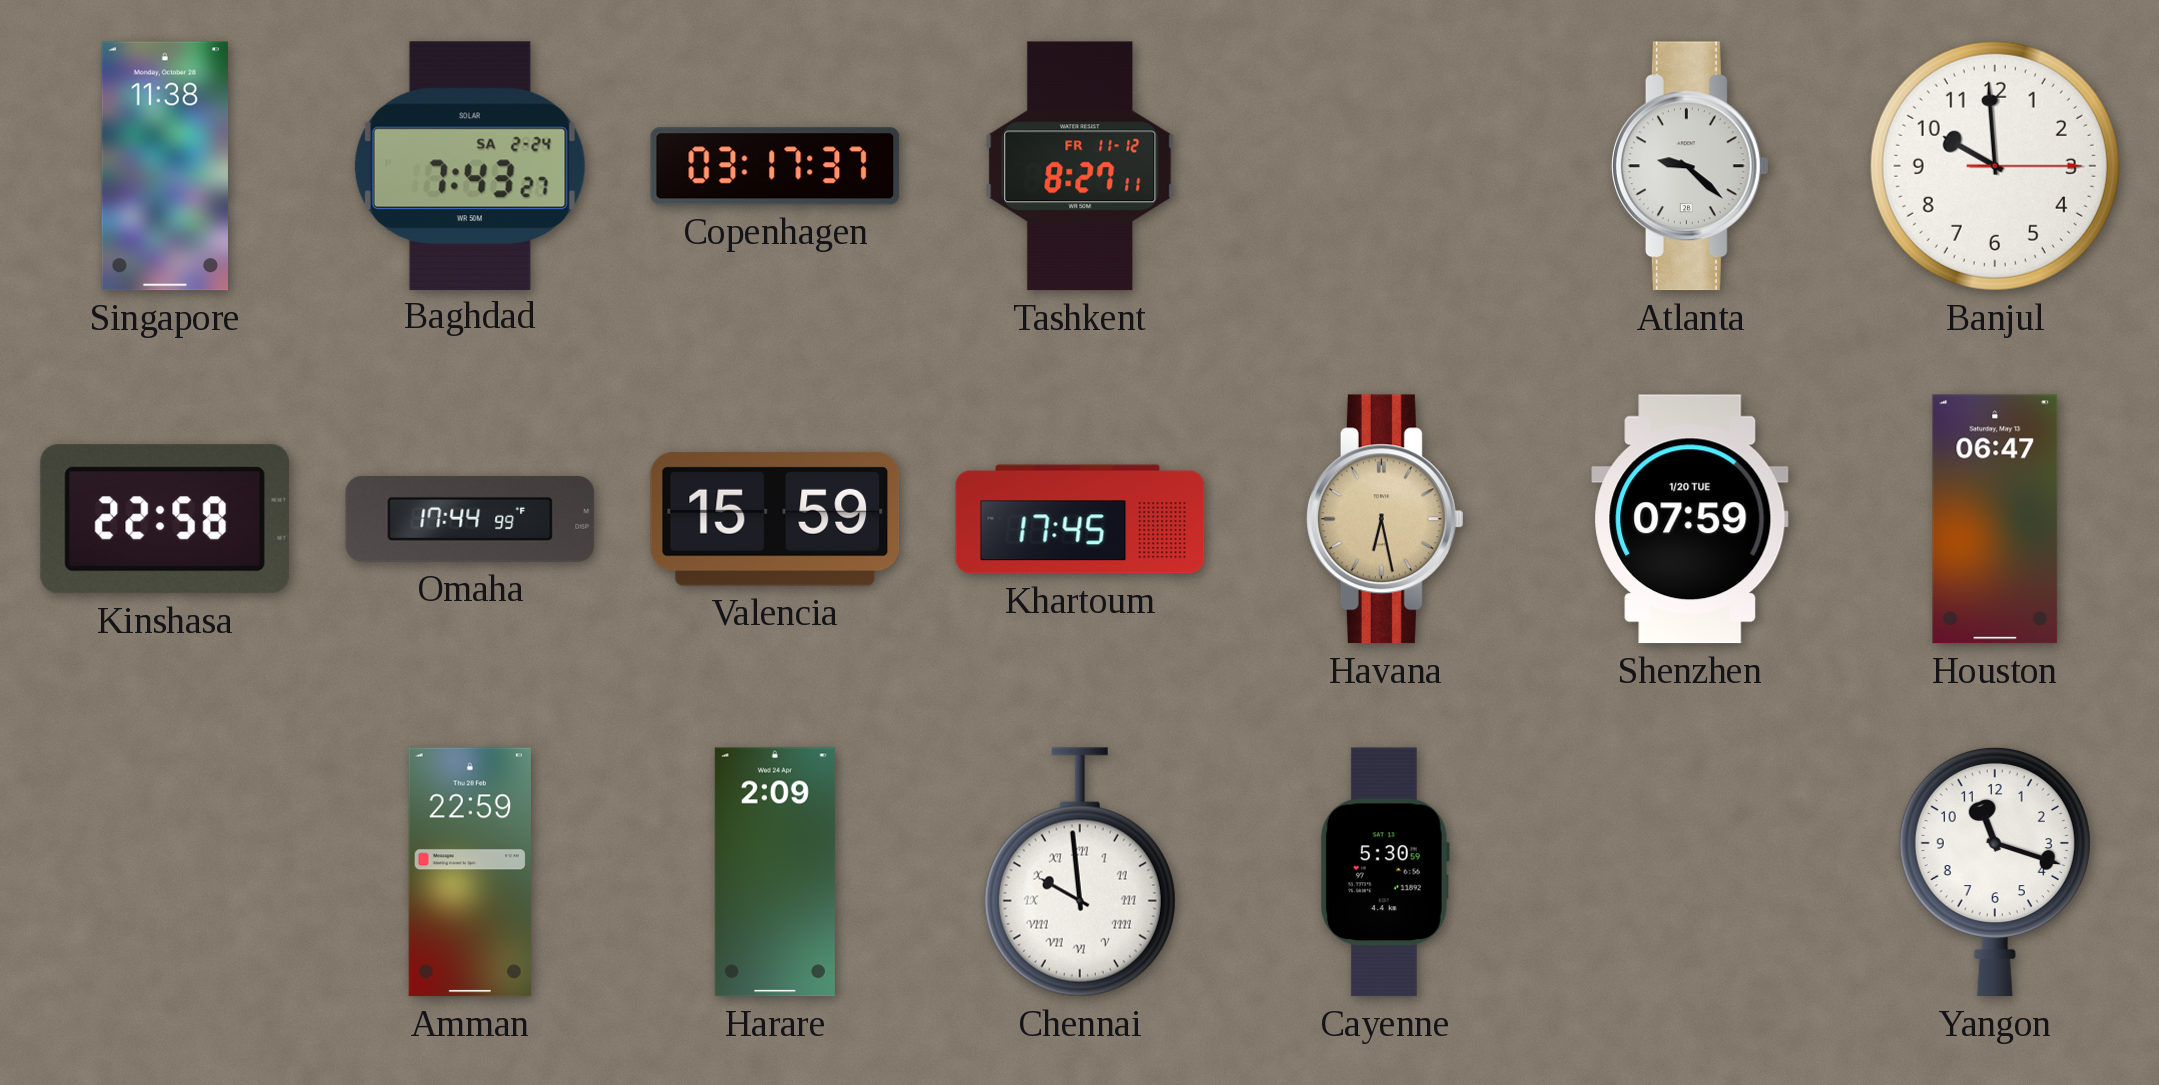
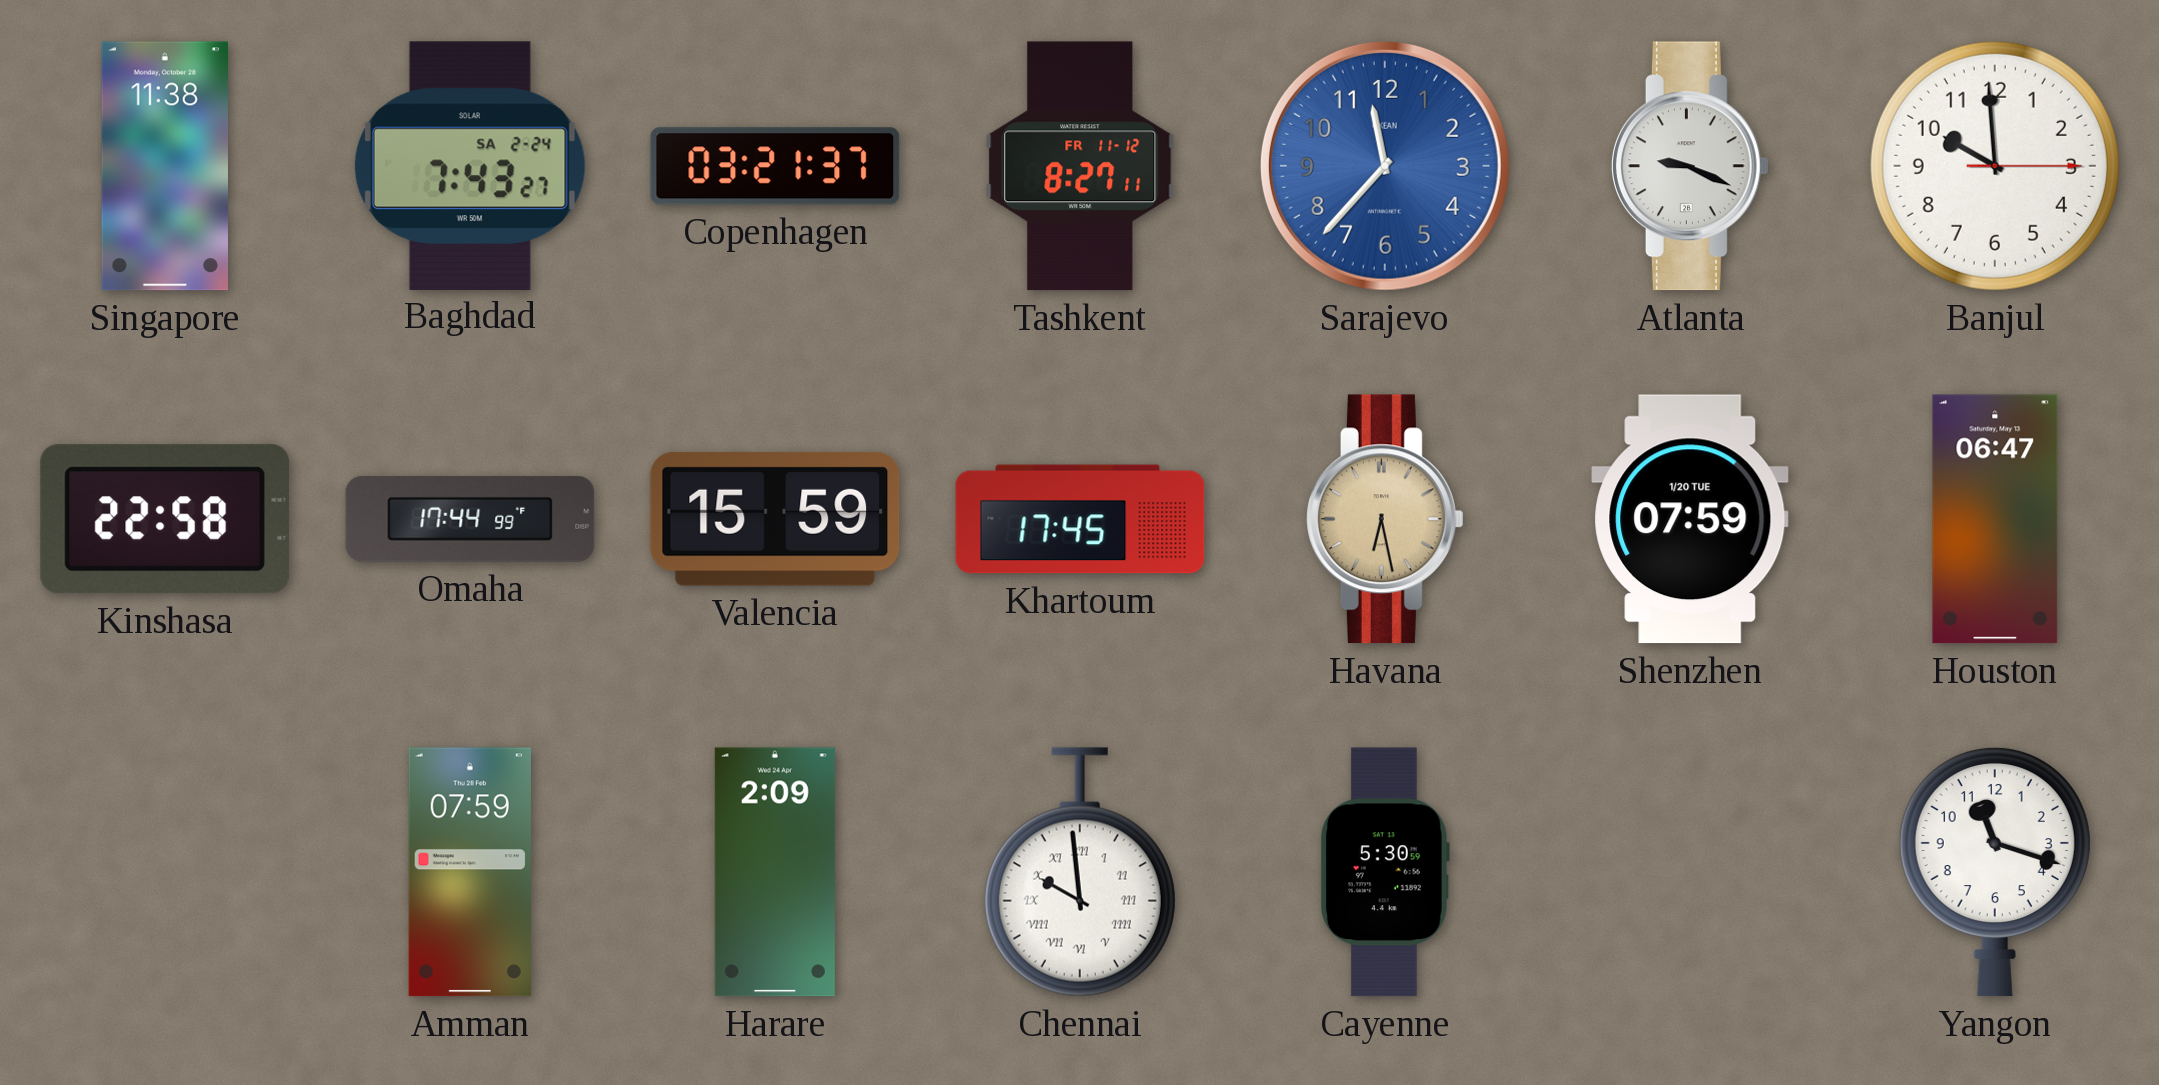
Copenhagen: 03:17 -> 03:21
Sarajevo: none -> 11:37
Atlanta: 9:22 -> 9:19
Amman: 22:59 -> 07:59
